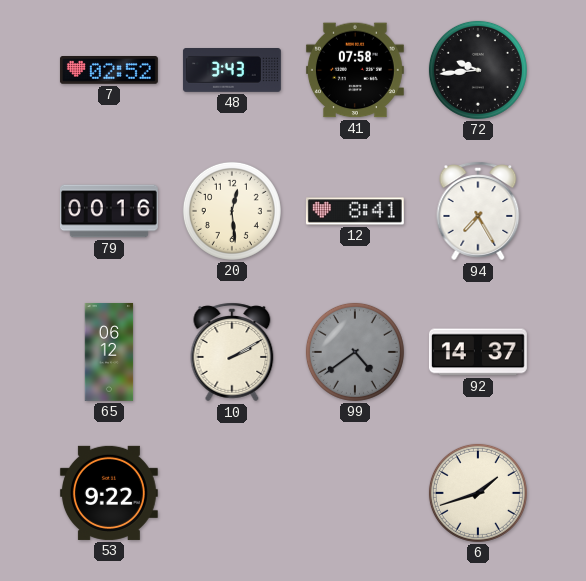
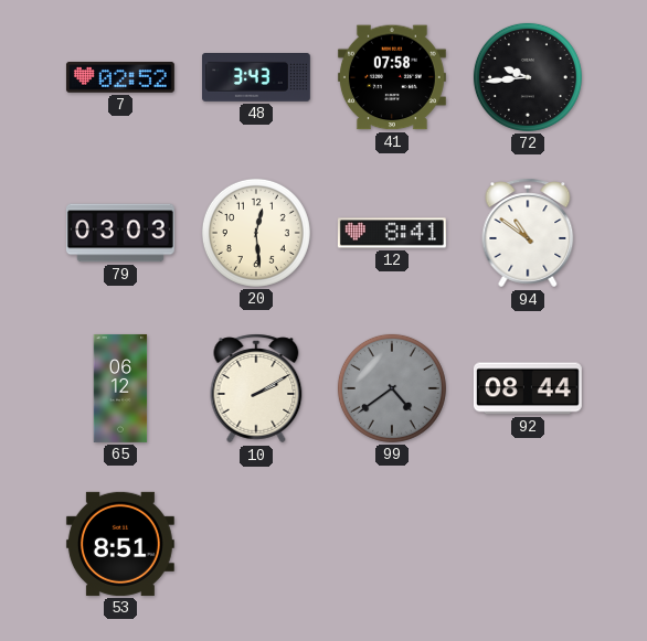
79: 00:16 -> 03:03
94: 7:25 -> 10:51
92: 14:37 -> 08:44
53: 9:22 -> 8:51
6: 1:42 -> none
